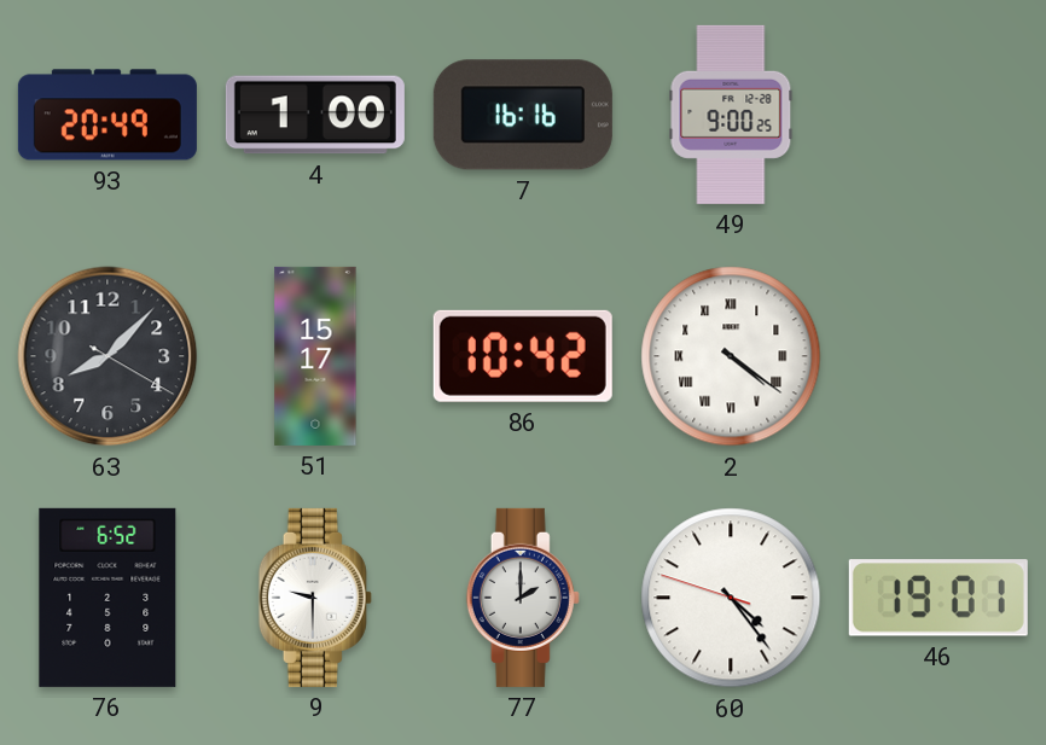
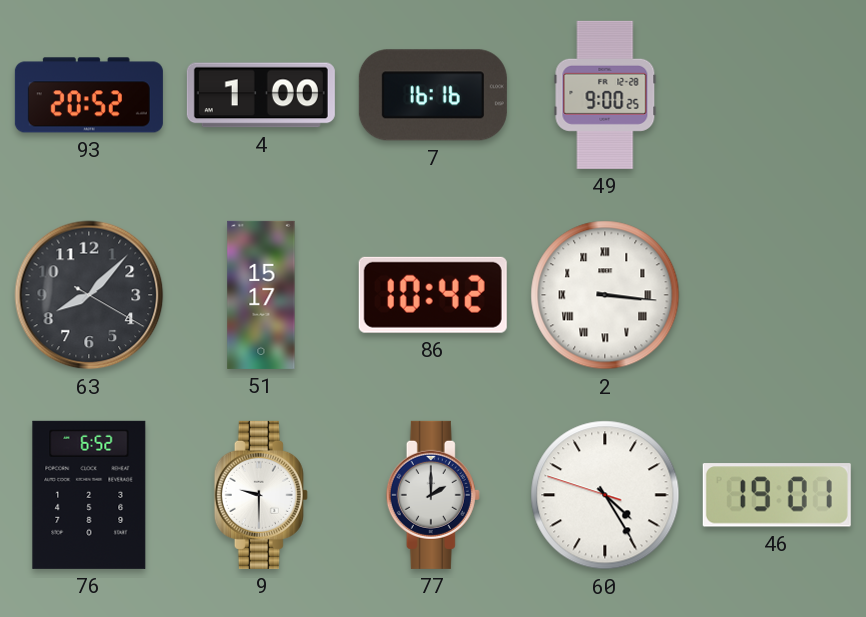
93: 20:49 -> 20:52
2: 4:21 -> 3:16
60: 4:23 -> 4:24
